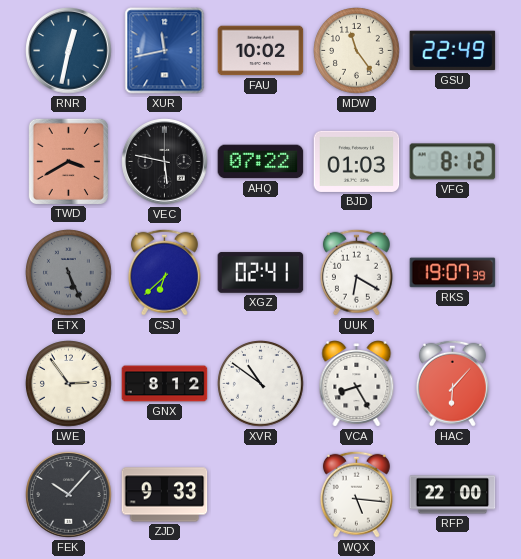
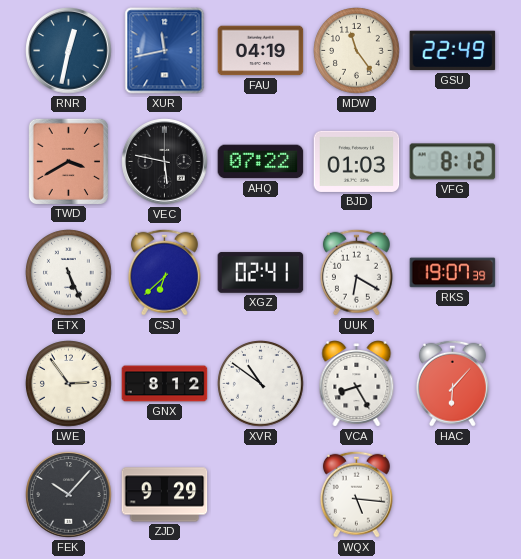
FAU: 10:02 -> 04:19
ETX dial: grey -> white
ZJD: 9:33 -> 9:29
RFP: 22:00 -> none
